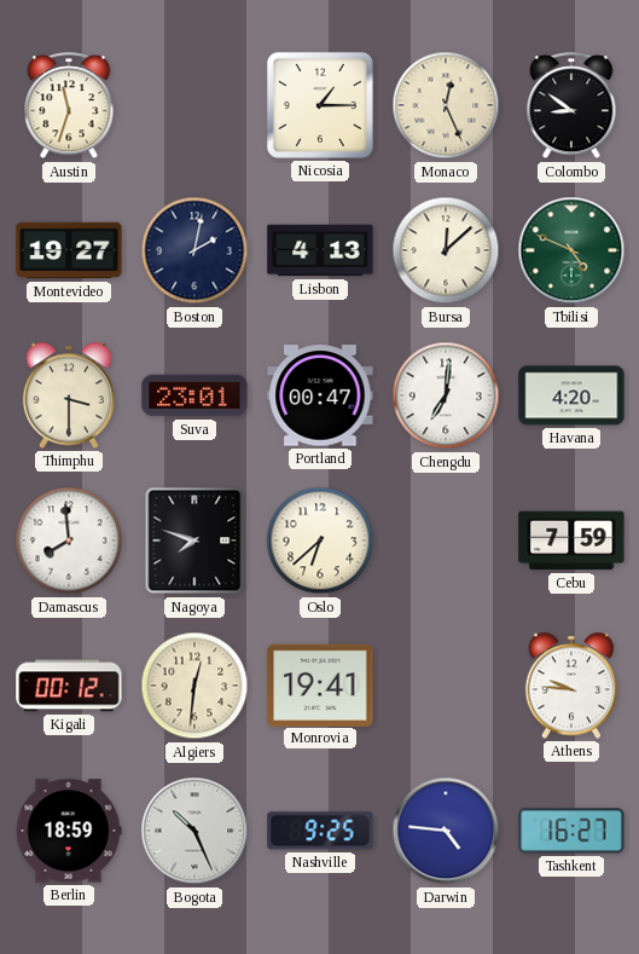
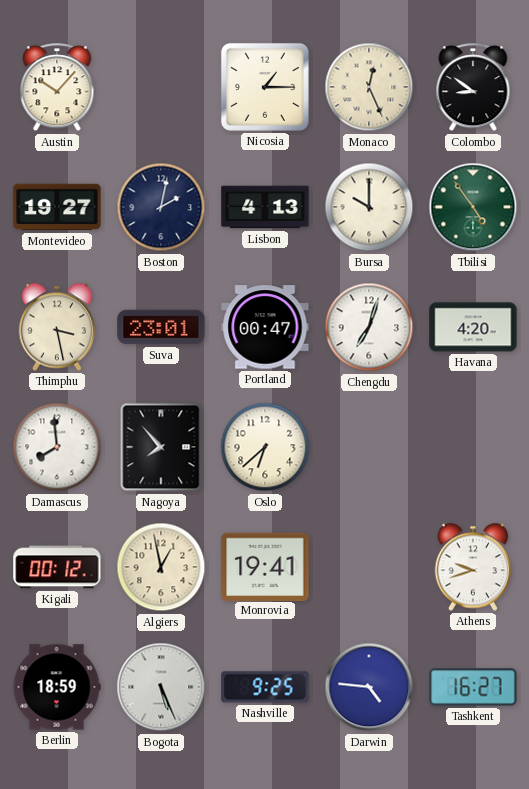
Austin: 11:33 -> 10:07
Bursa: 12:08 -> 10:00
Tbilisi: 4:49 -> 4:54
Thimphu: 3:30 -> 3:28
Chengdu: 7:01 -> 7:03
Nagoya: 7:48 -> 7:53
Cebu: 7:59 -> none
Algiers: 12:31 -> 12:58
Athens: 9:46 -> 9:42
Bogota: 10:26 -> 5:26
